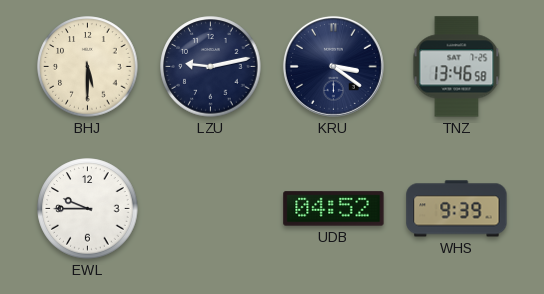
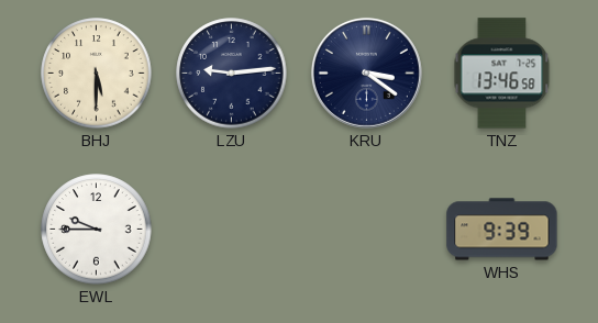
LZU: 9:13 -> 9:14
UDB: 04:52 -> none
